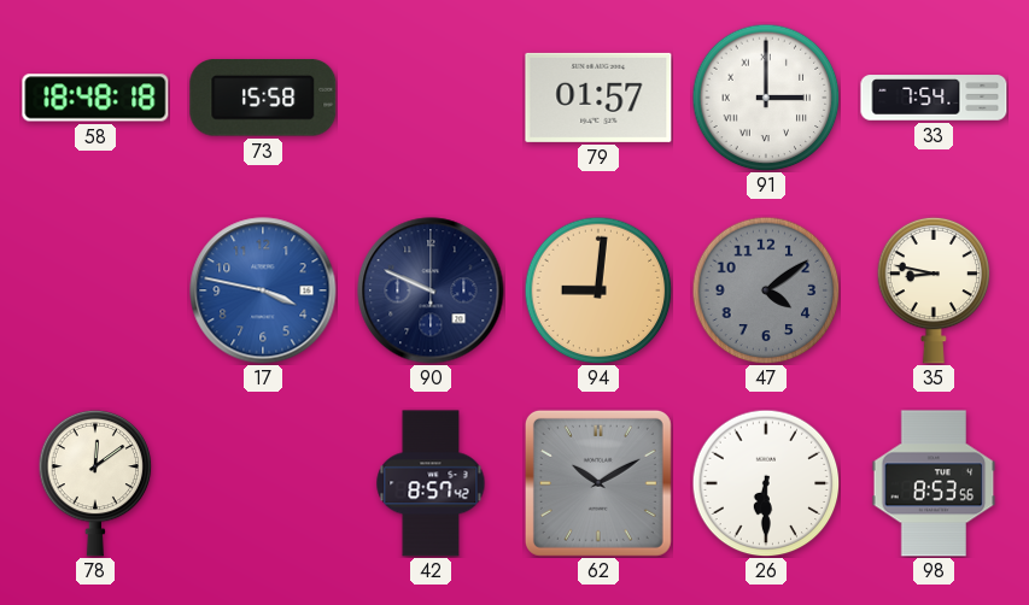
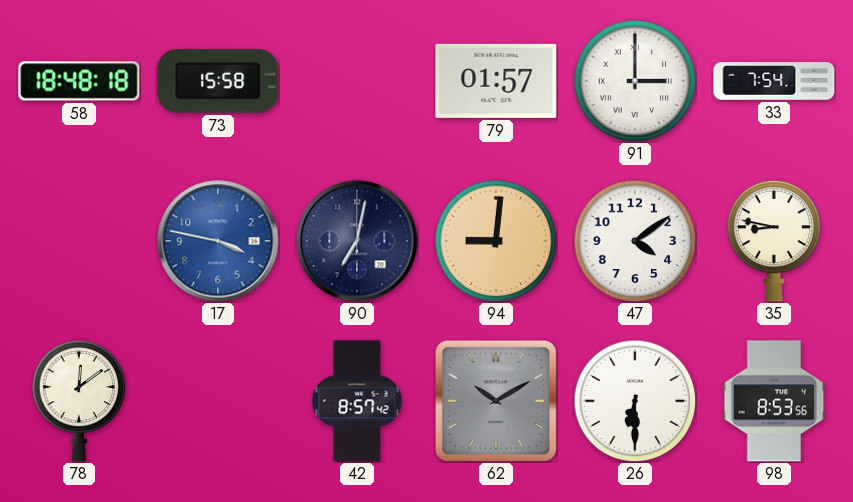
90: 9:49 -> 7:02
47 dial: grey -> white
